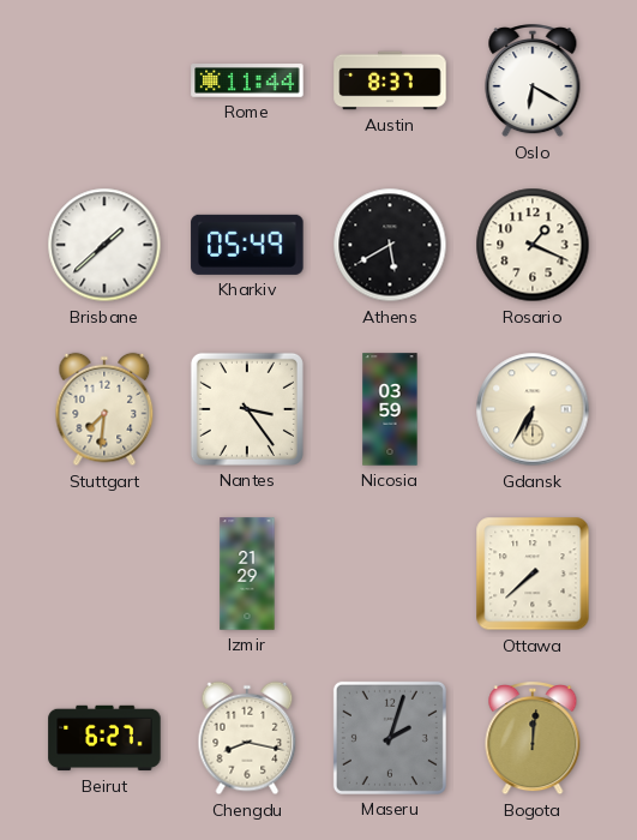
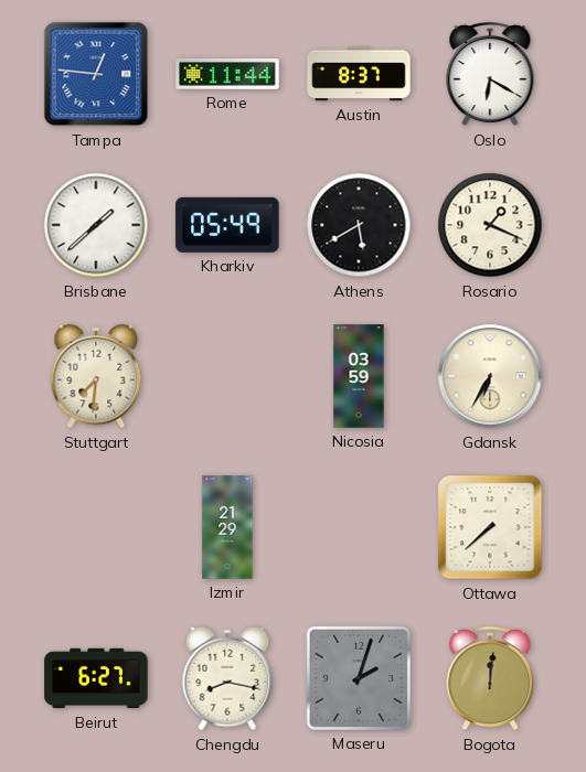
Tampa: none -> 12:46
Nantes: 3:24 -> none
